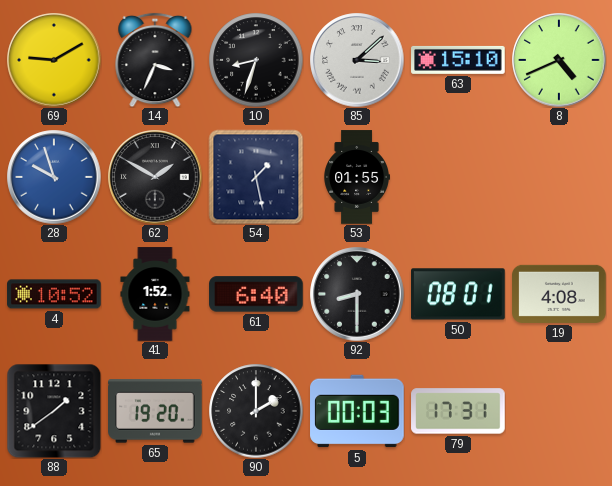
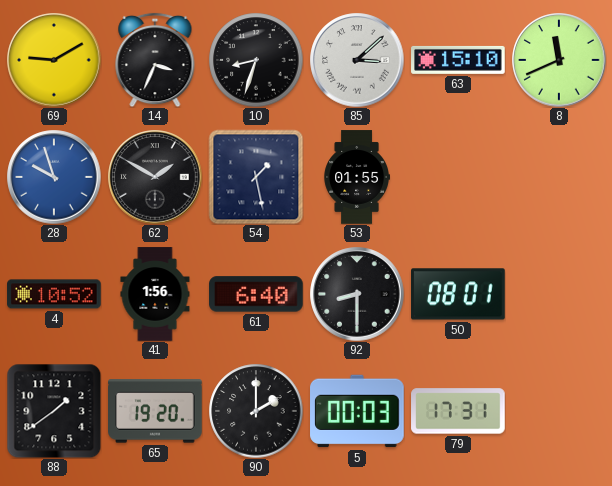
8: 4:41 -> 11:41
41: 1:52 -> 1:56
19: 4:08 -> none
